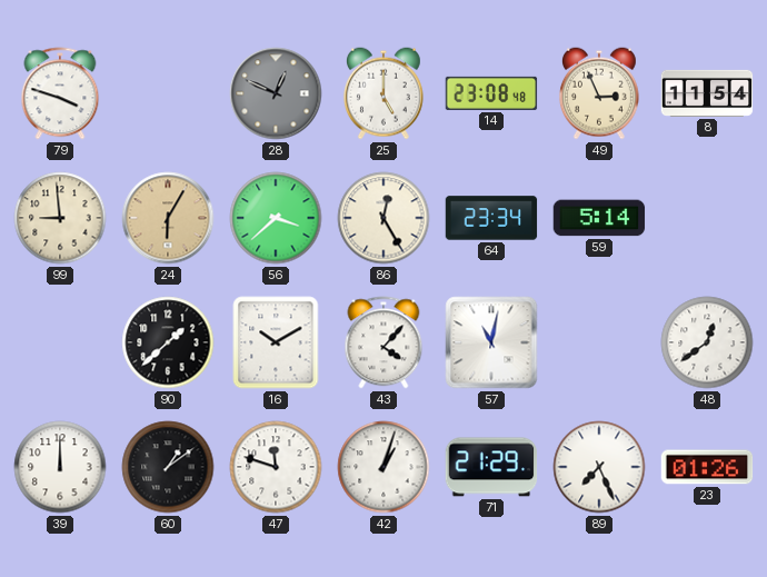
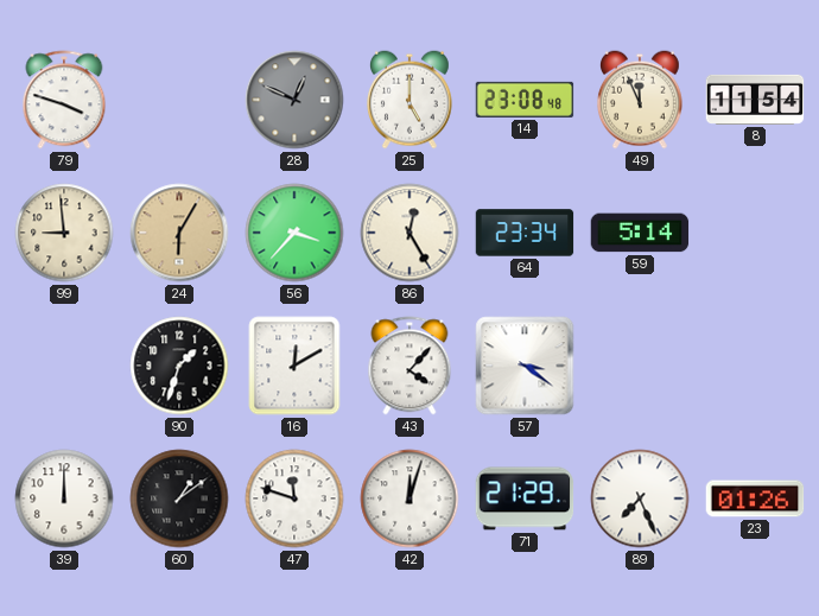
49: 2:56 -> 11:56
56: 3:38 -> 3:37
90: 1:38 -> 1:33
16: 10:10 -> 12:10
57: 11:02 -> 3:21
48: 12:39 -> none
42: 1:03 -> 12:03
